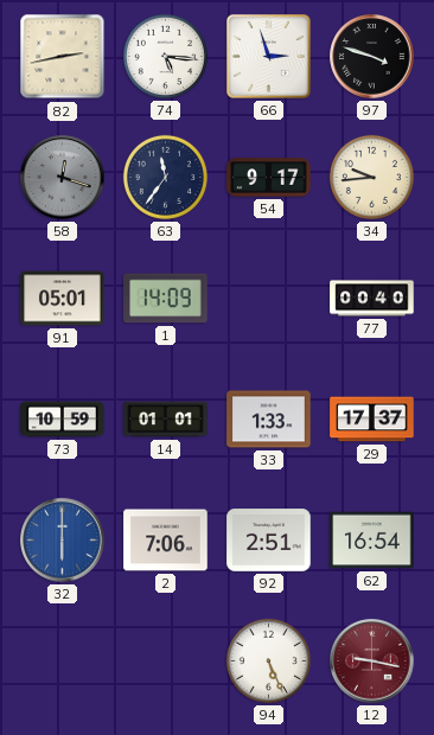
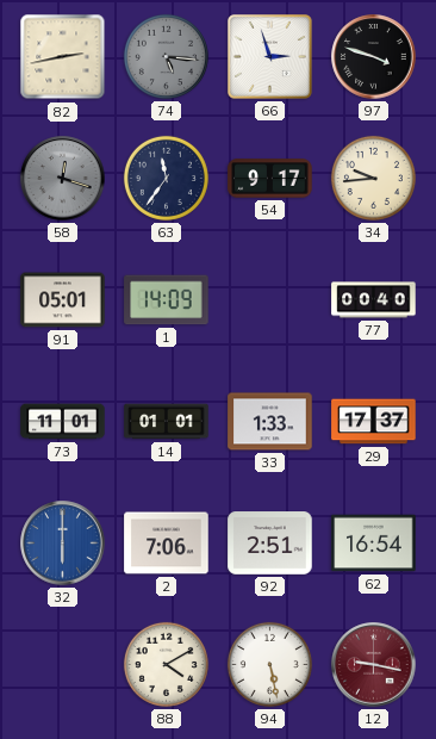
74 dial: white -> grey
73: 10:59 -> 11:01
88: none -> 4:10
94: 5:26 -> 5:28
